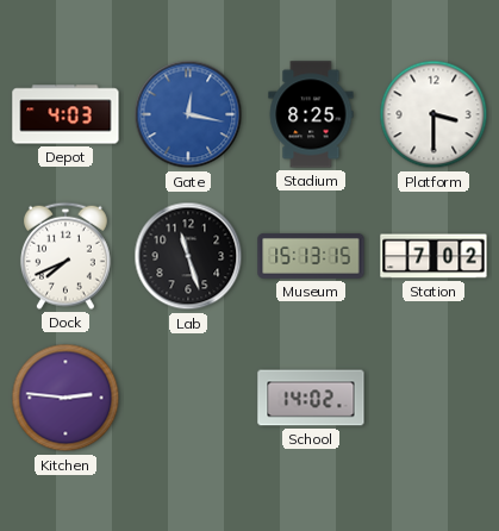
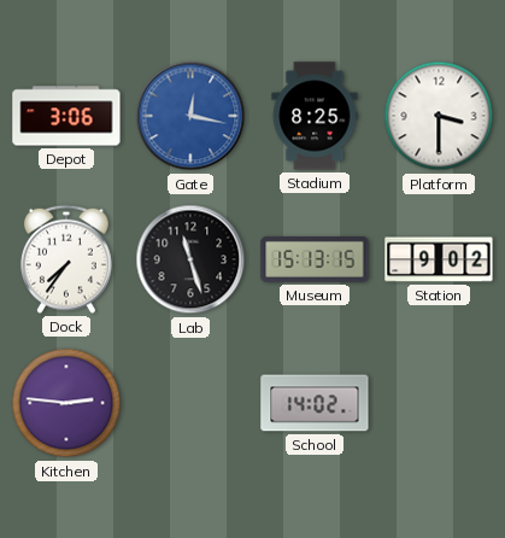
Depot: 4:03 -> 3:06
Dock: 7:41 -> 7:36
Station: 7:02 -> 9:02
